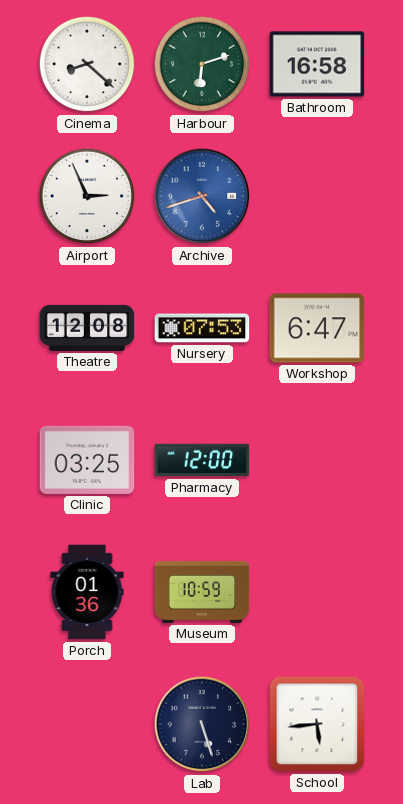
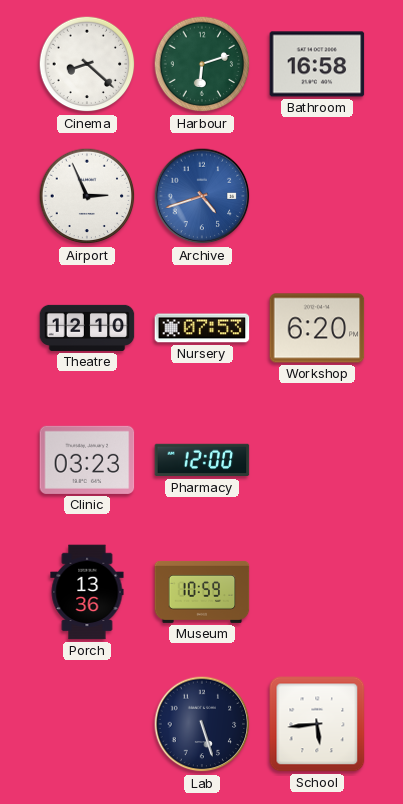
Theatre: 12:08 -> 12:10
Workshop: 6:47 -> 6:20
Clinic: 03:25 -> 03:23
Porch: 01:36 -> 13:36
